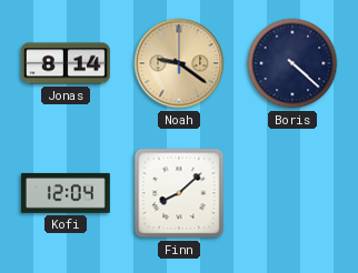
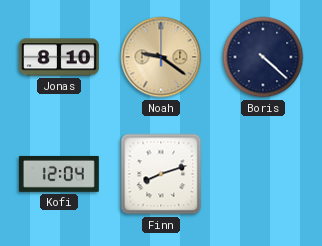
Jonas: 8:14 -> 8:10
Finn: 8:08 -> 8:12
